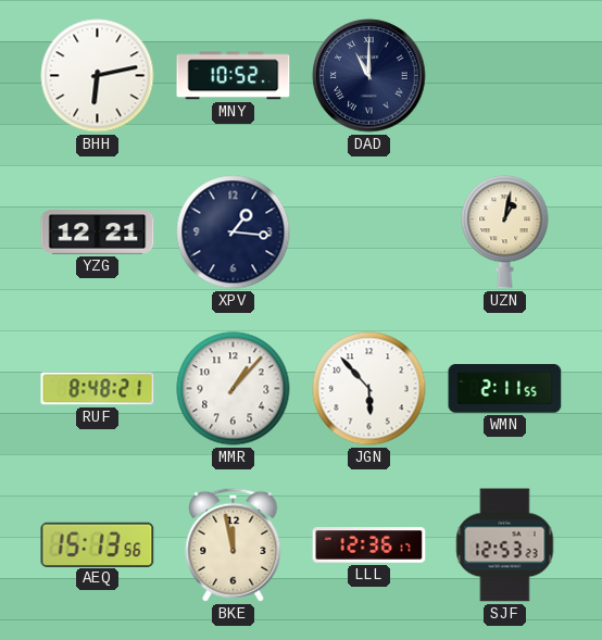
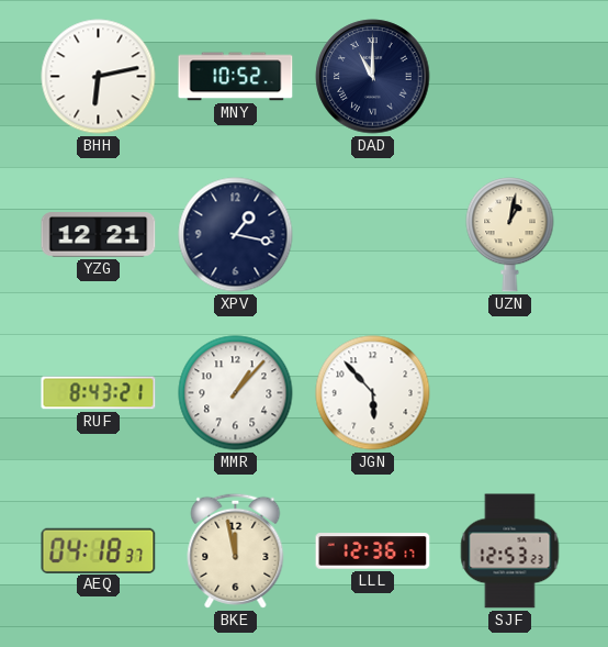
XPV: 1:16 -> 1:17
RUF: 8:48 -> 8:43
WMN: 2:11 -> none
AEQ: 15:13 -> 04:18
